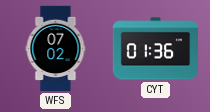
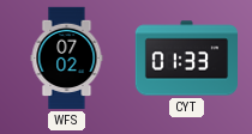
CYT: 01:36 -> 01:33
